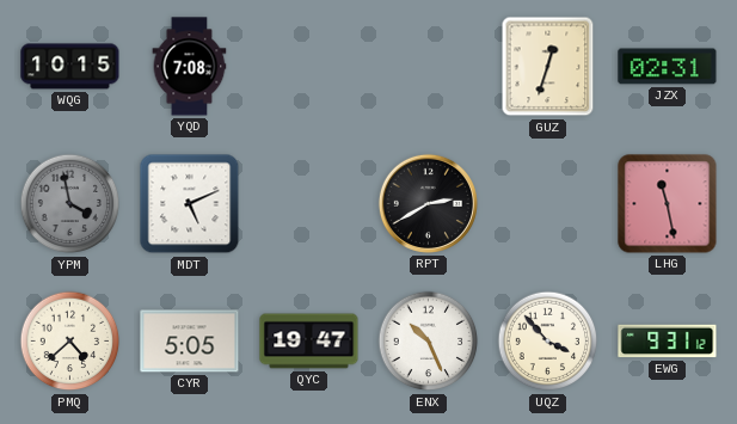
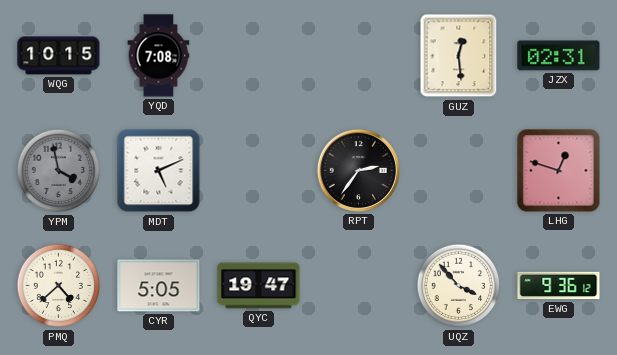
GUZ: 12:33 -> 12:29
RPT: 2:40 -> 2:36
LHG: 11:28 -> 12:48
ENX: 10:26 -> none
EWG: 9:31 -> 9:36
